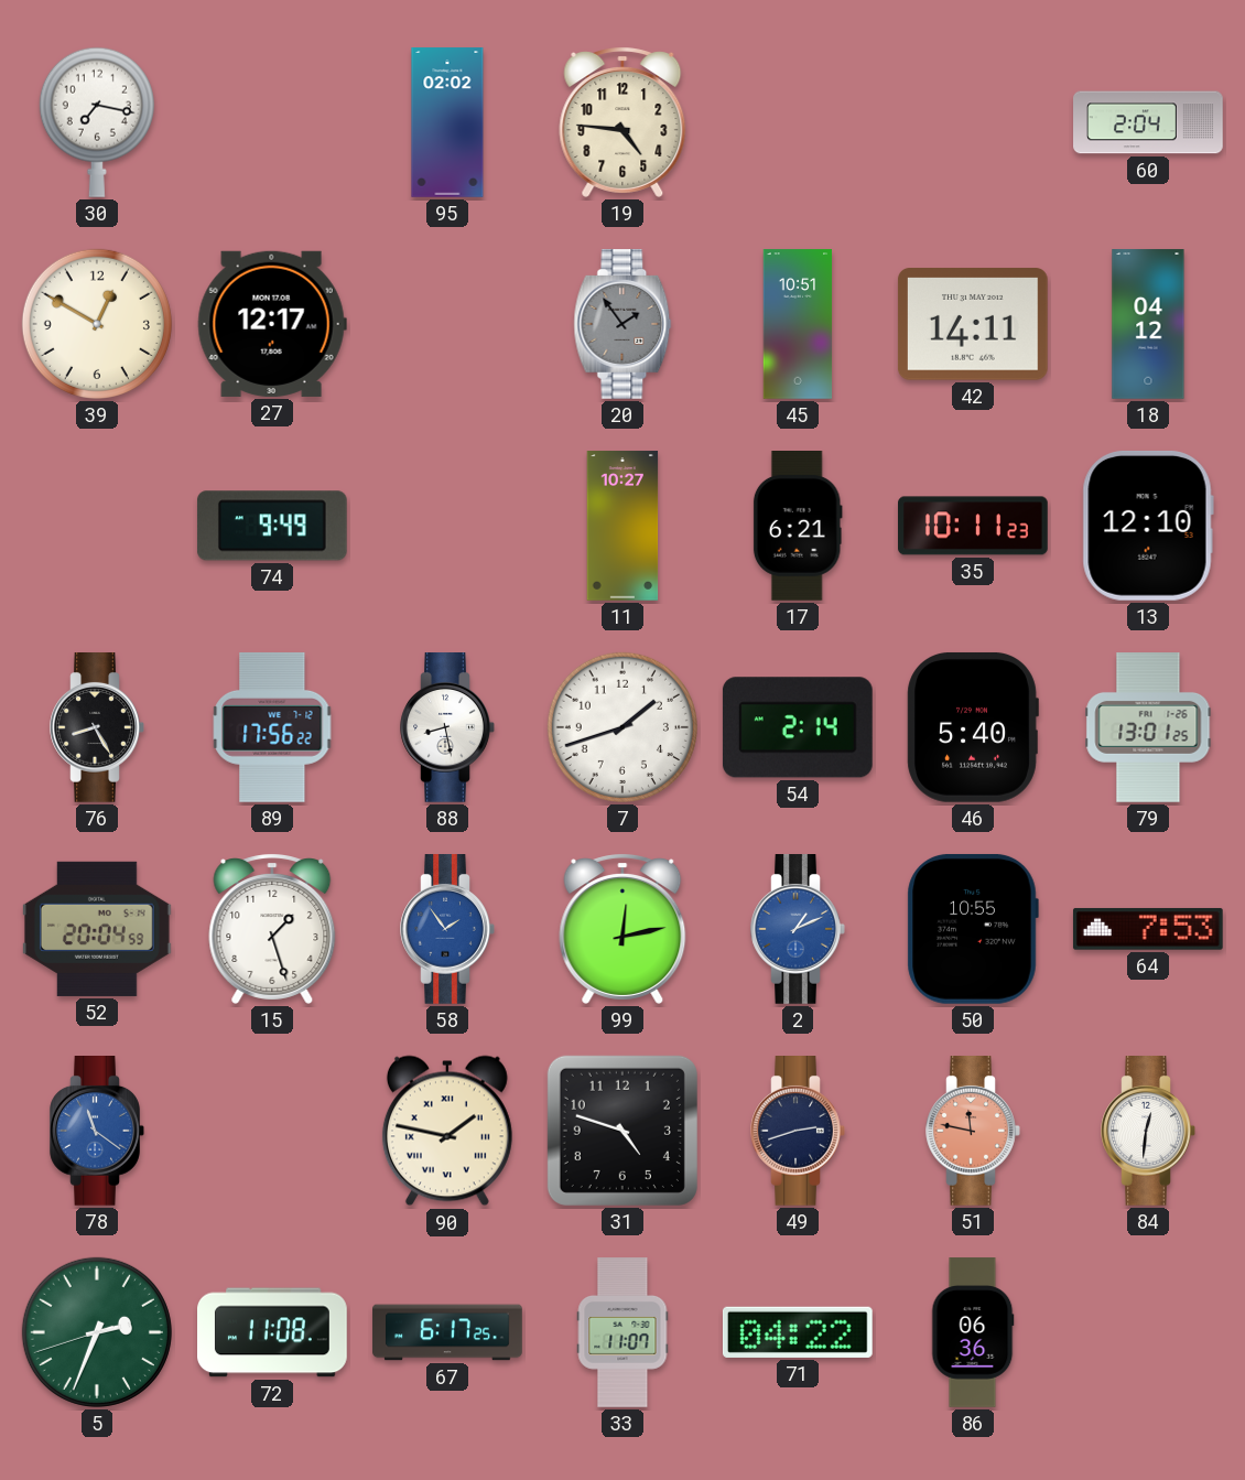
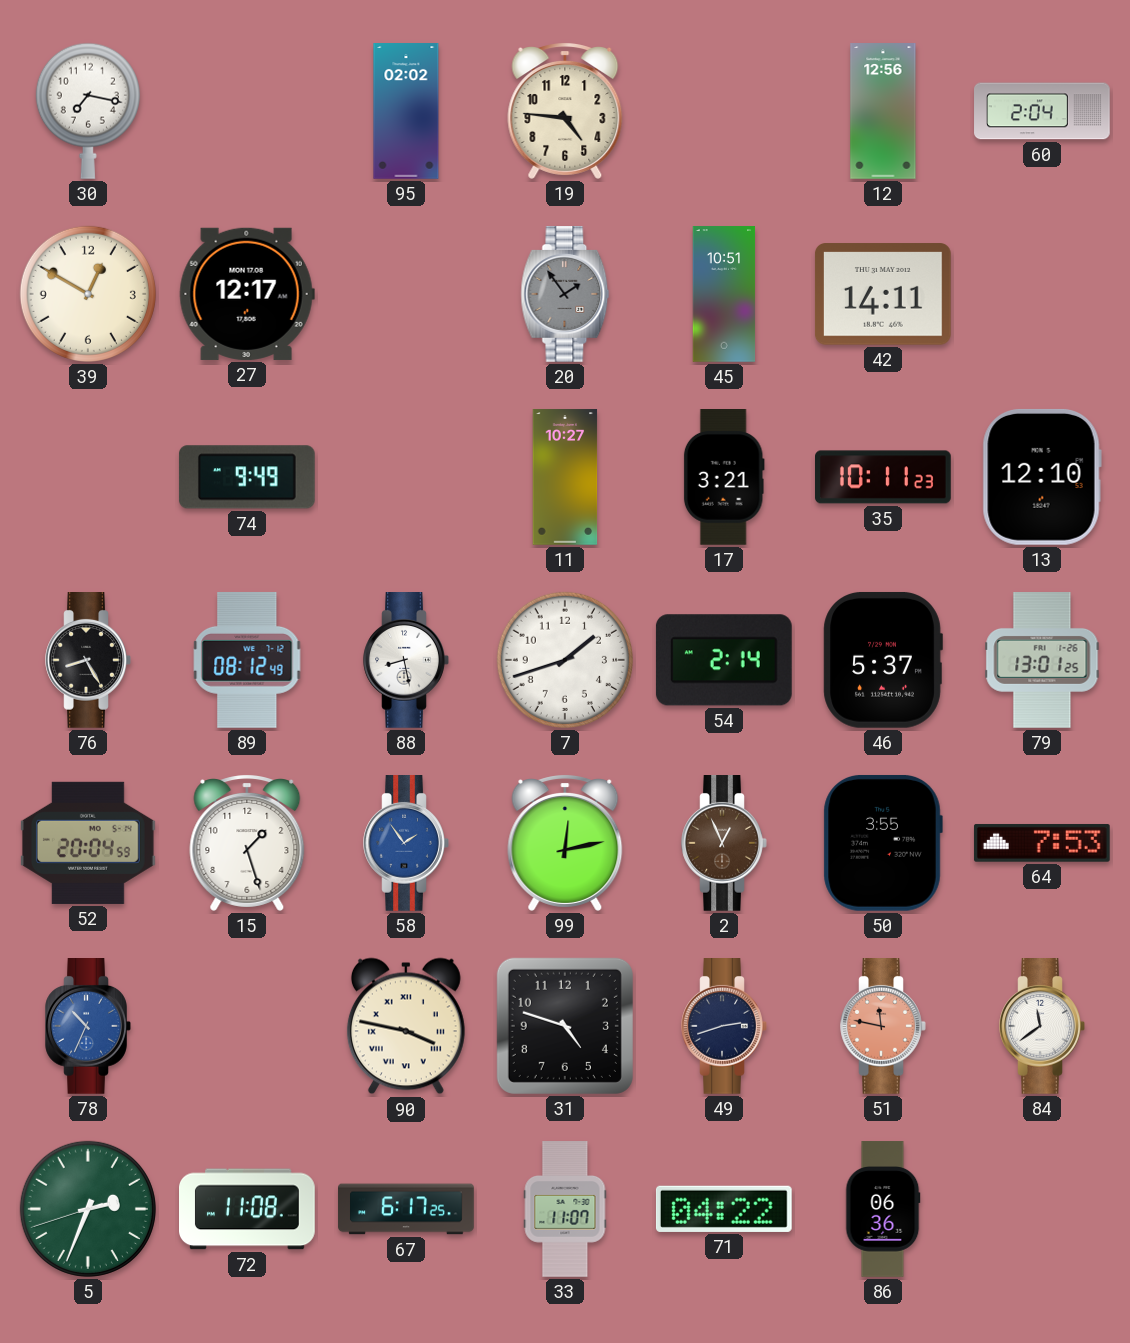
12: none -> 12:56
18: 04:12 -> none
17: 6:21 -> 3:21
89: 17:56 -> 08:12
46: 5:40 -> 5:37
2: 1:11 -> 12:56
2 dial: blue -> brown
50: 10:55 -> 3:55
78: 11:21 -> 10:34
90: 1:47 -> 3:47
84: 12:31 -> 11:39
